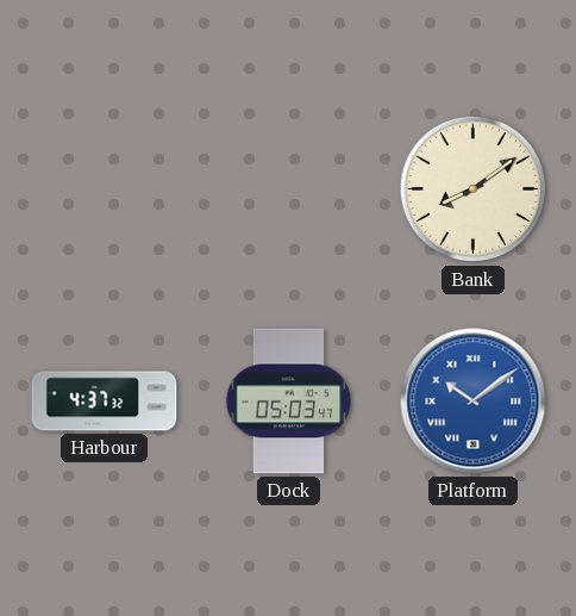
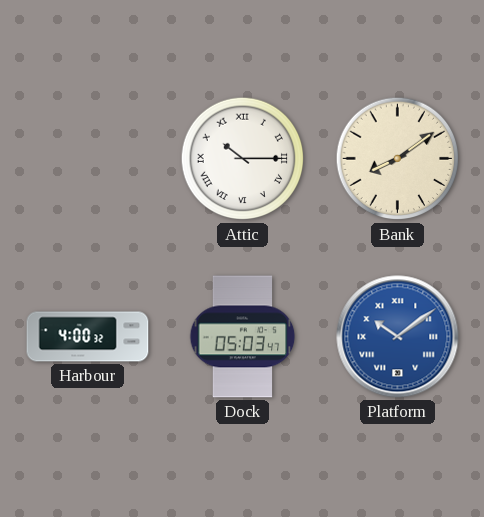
Attic: none -> 10:15
Harbour: 4:37 -> 4:00
